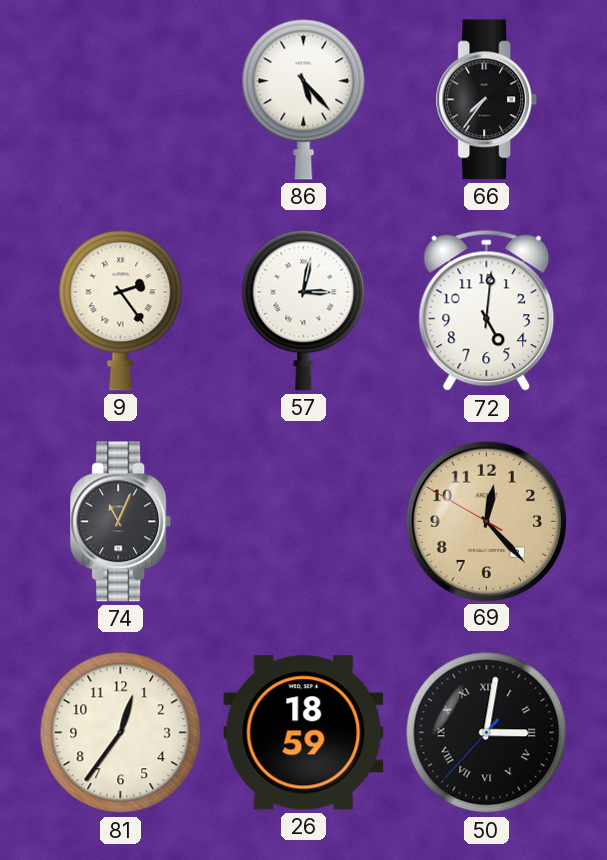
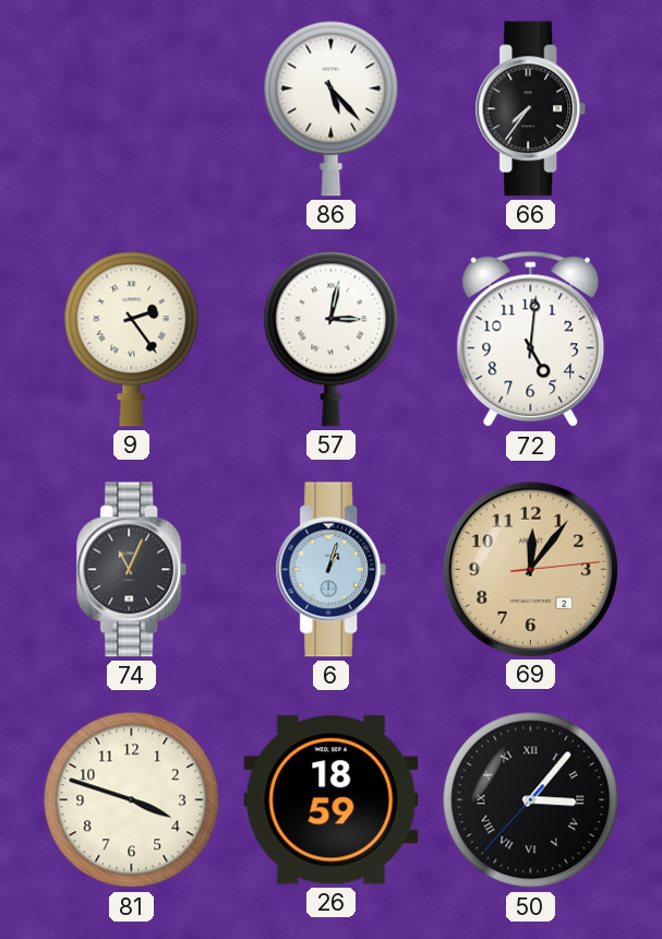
6: none -> 1:03
69: 12:22 -> 12:06
81: 12:36 -> 3:48
50: 3:01 -> 3:06
